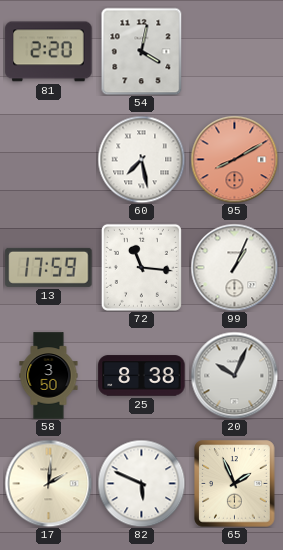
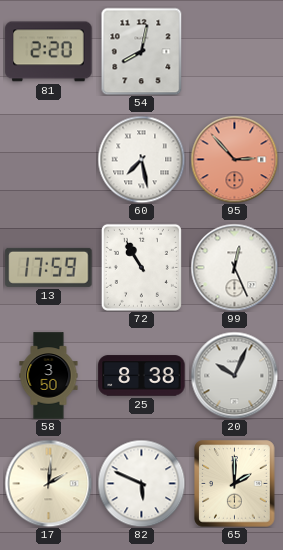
54: 4:02 -> 8:02
95: 8:10 -> 2:53
72: 11:16 -> 10:55
99: 1:04 -> 12:26
65: 1:56 -> 2:00
